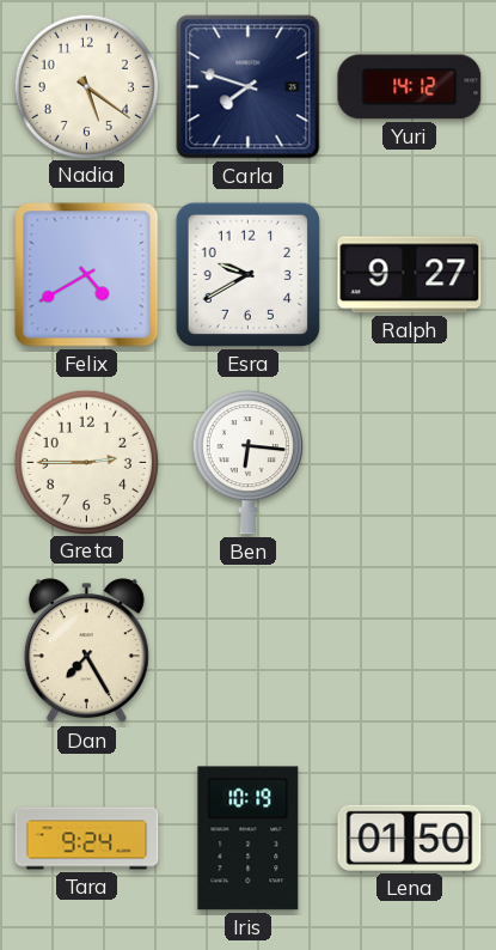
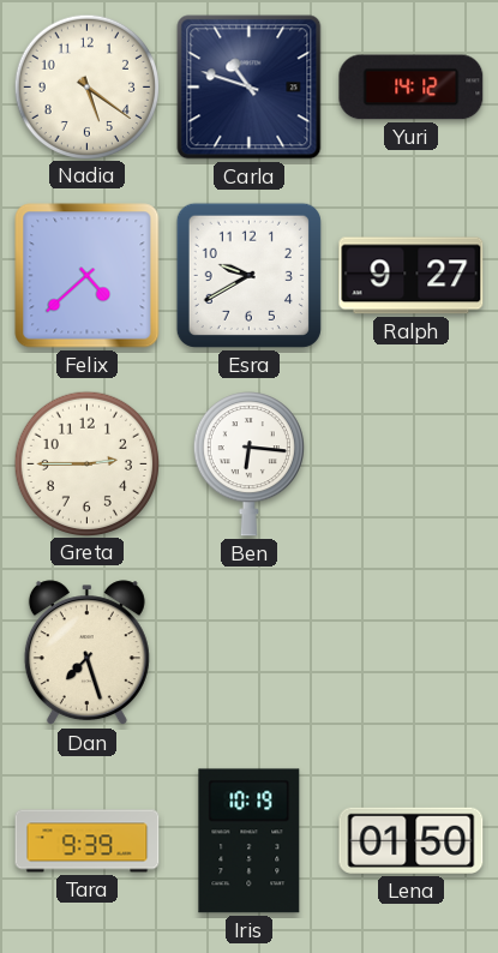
Carla: 7:48 -> 10:48
Felix: 4:40 -> 4:38
Dan: 7:25 -> 7:27
Tara: 9:24 -> 9:39
